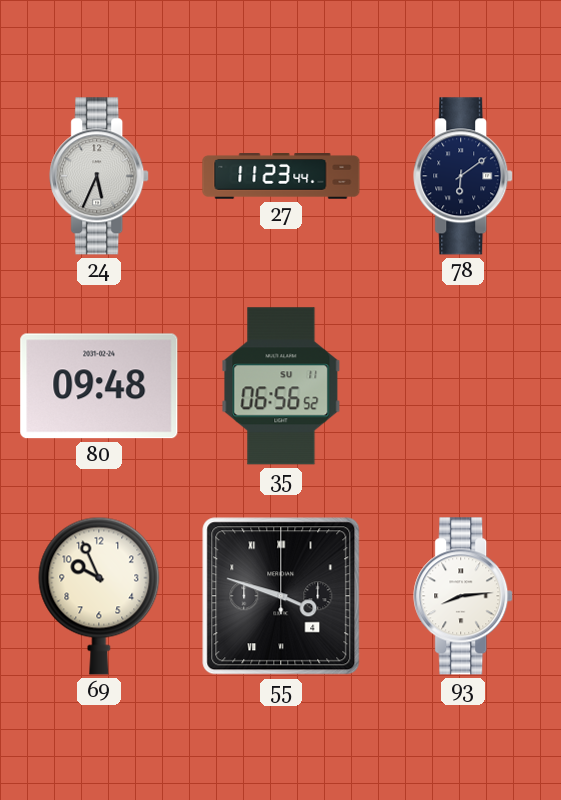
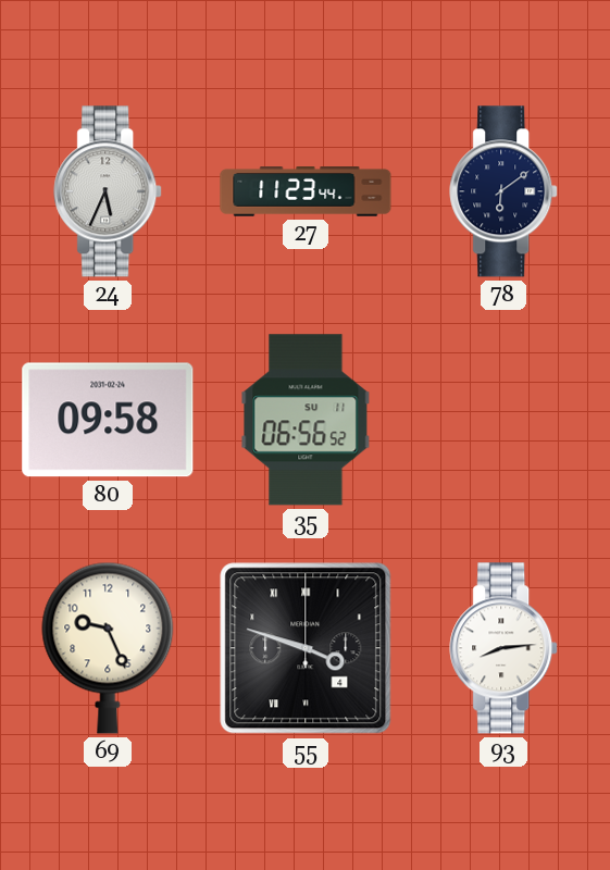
80: 09:48 -> 09:58
69: 9:56 -> 9:26
